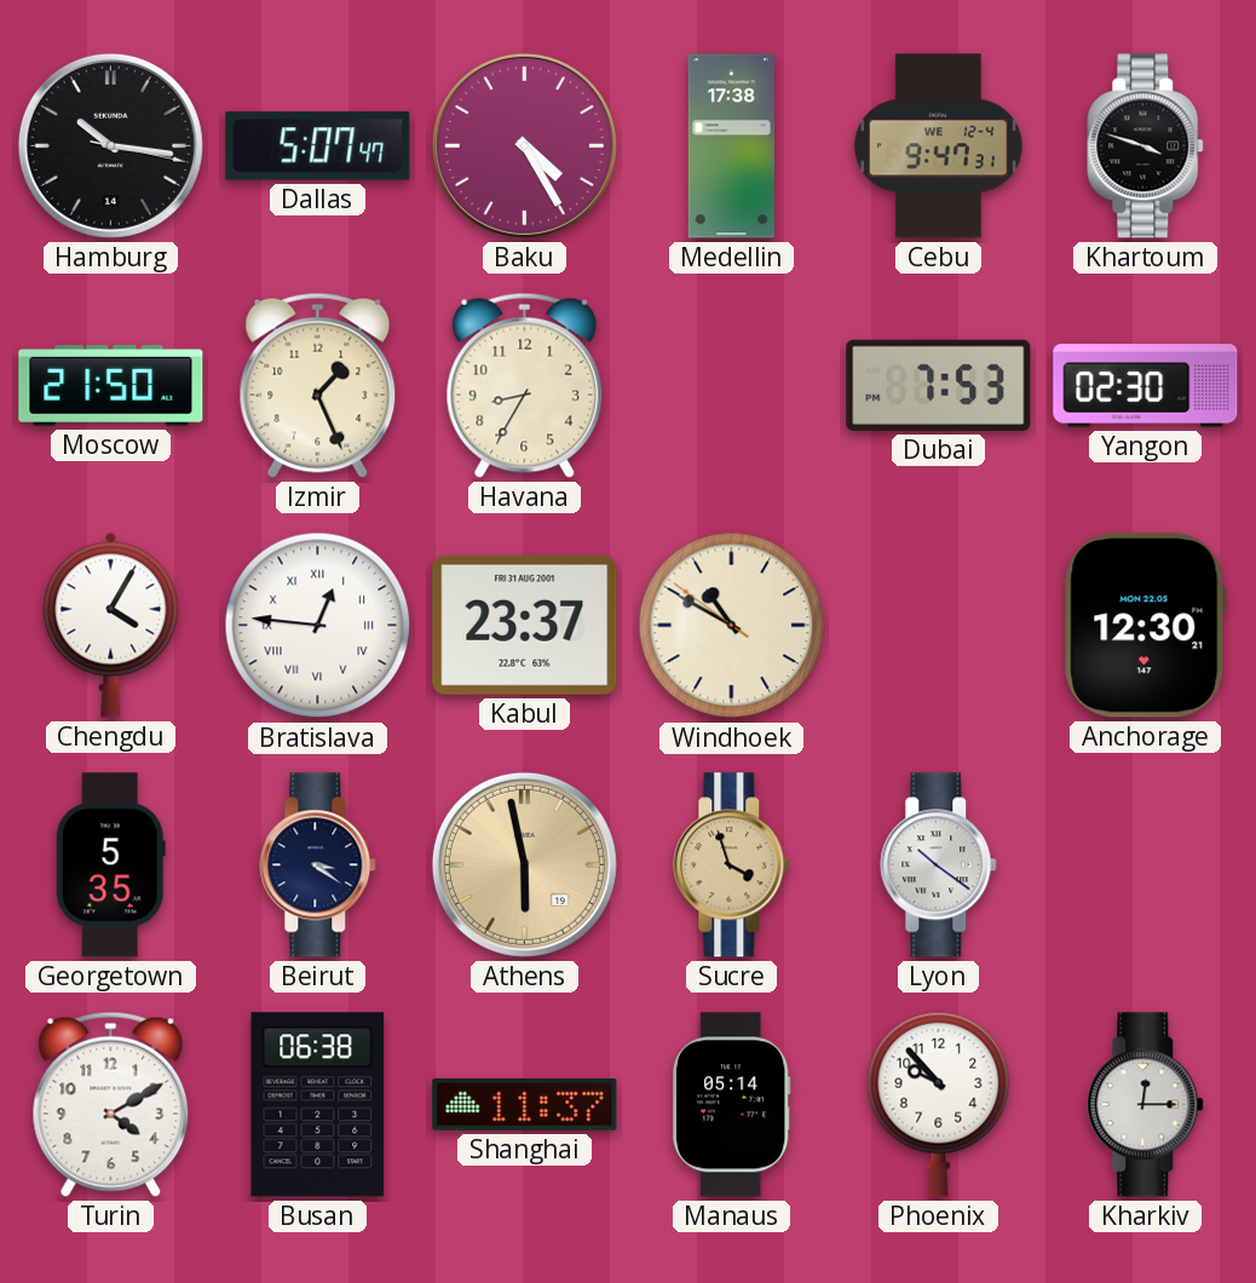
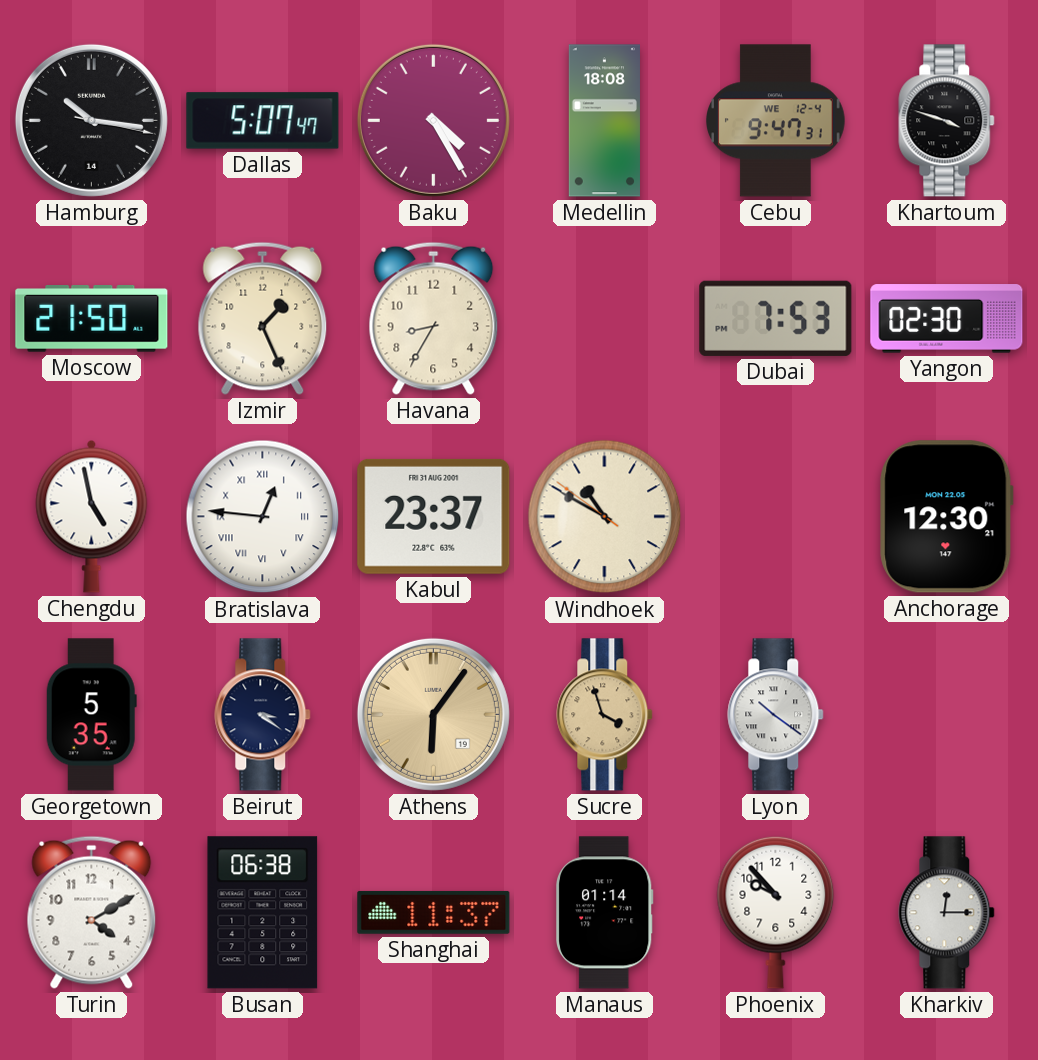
Medellin: 17:38 -> 18:08
Chengdu: 4:05 -> 4:58
Athens: 5:58 -> 6:06
Manaus: 05:14 -> 01:14
